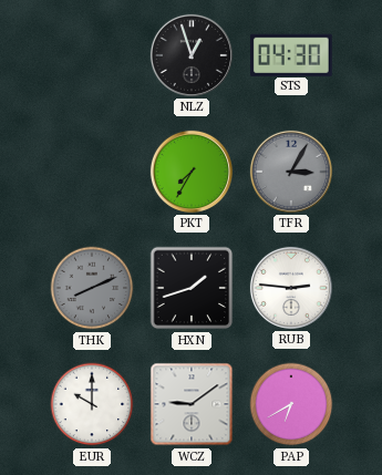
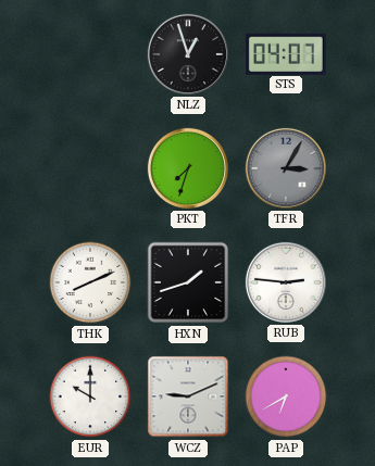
STS: 04:30 -> 04:07
PKT: 7:35 -> 7:33
THK dial: grey -> white
WCZ: 9:09 -> 9:11
